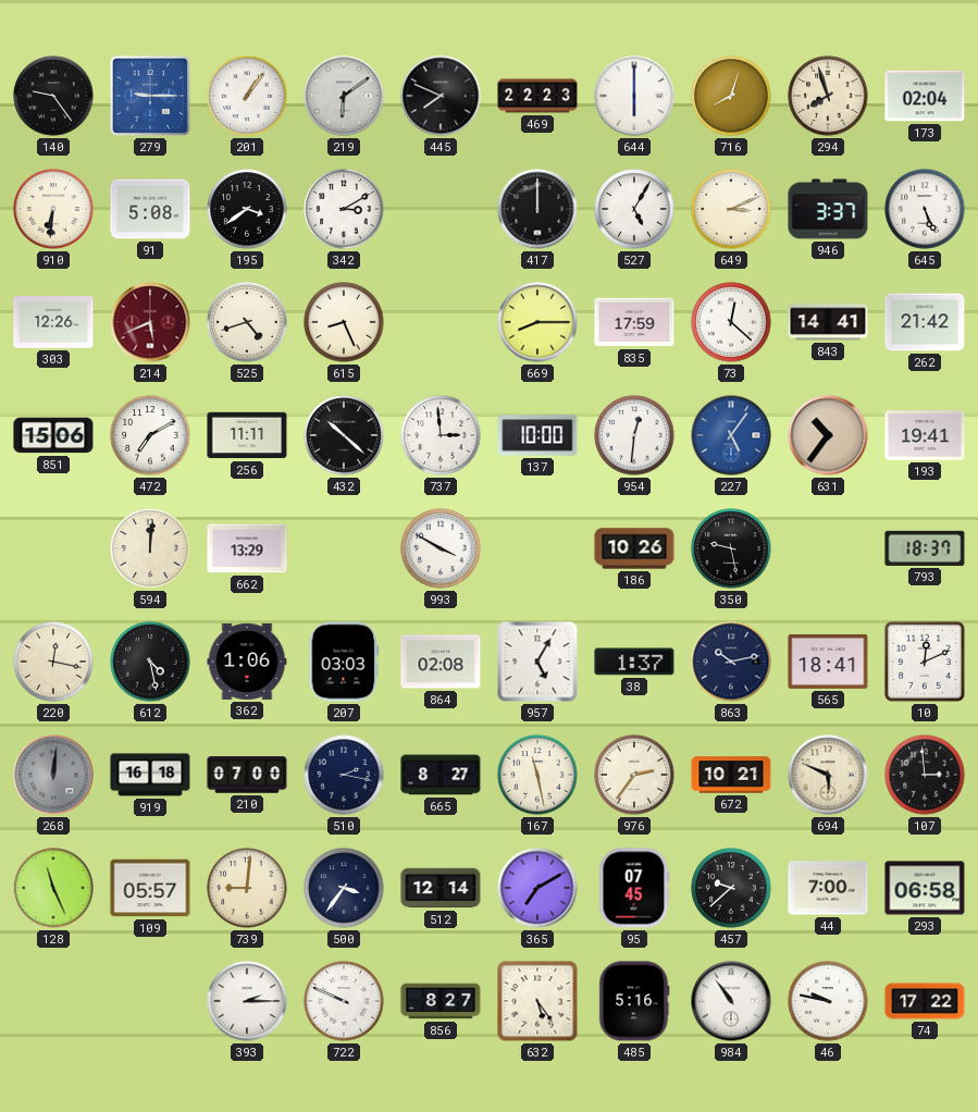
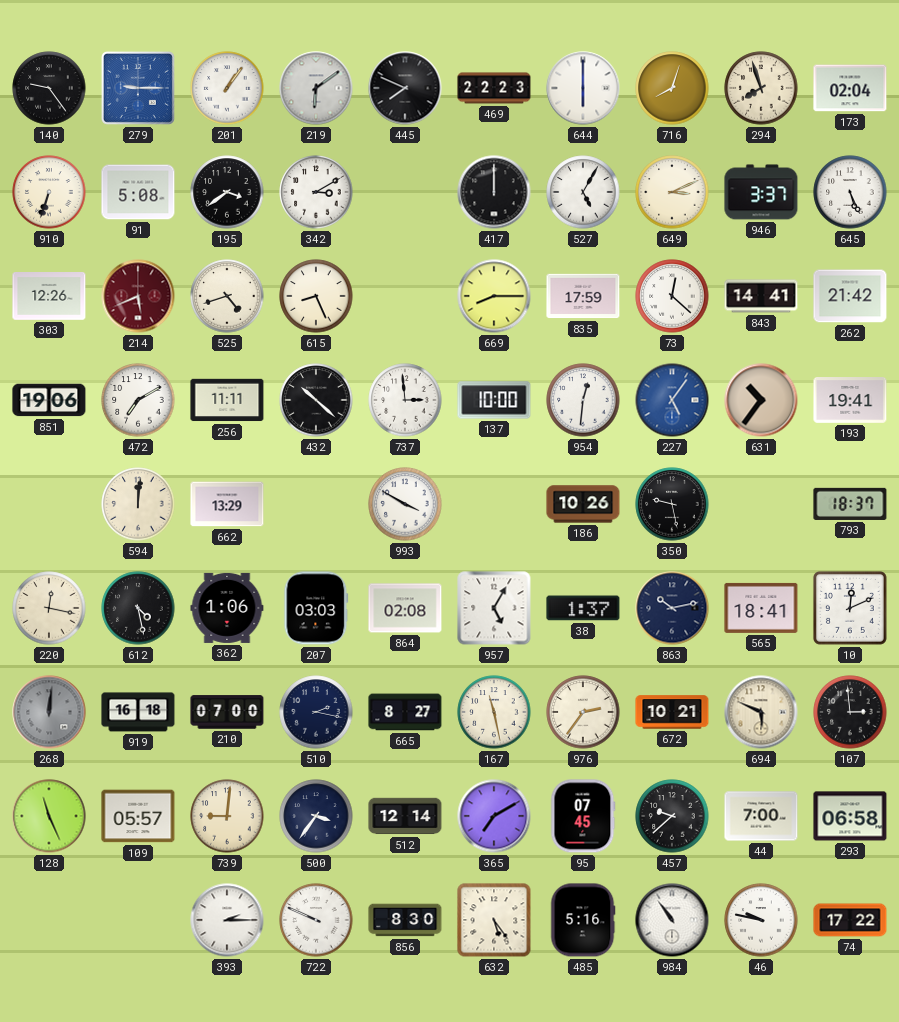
910: 6:31 -> 6:33
851: 15:06 -> 19:06
856: 8:27 -> 8:30
